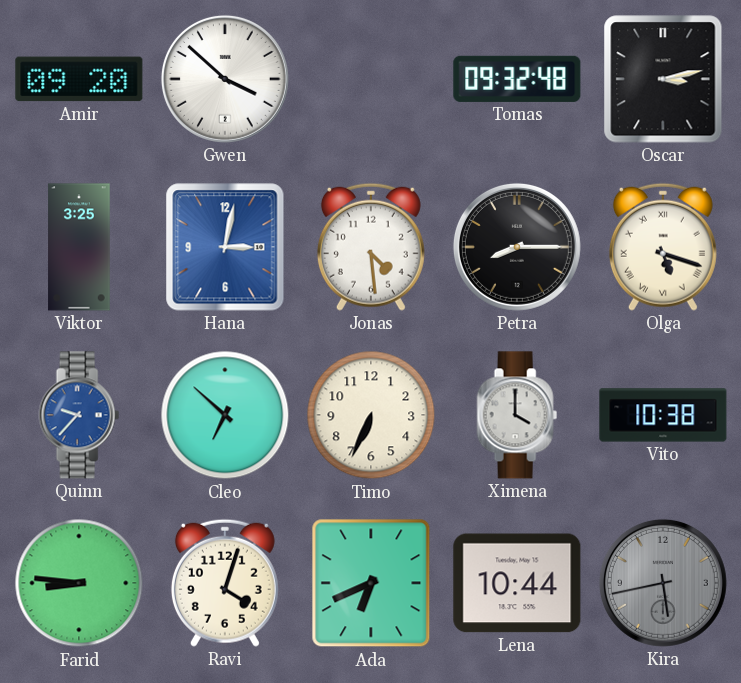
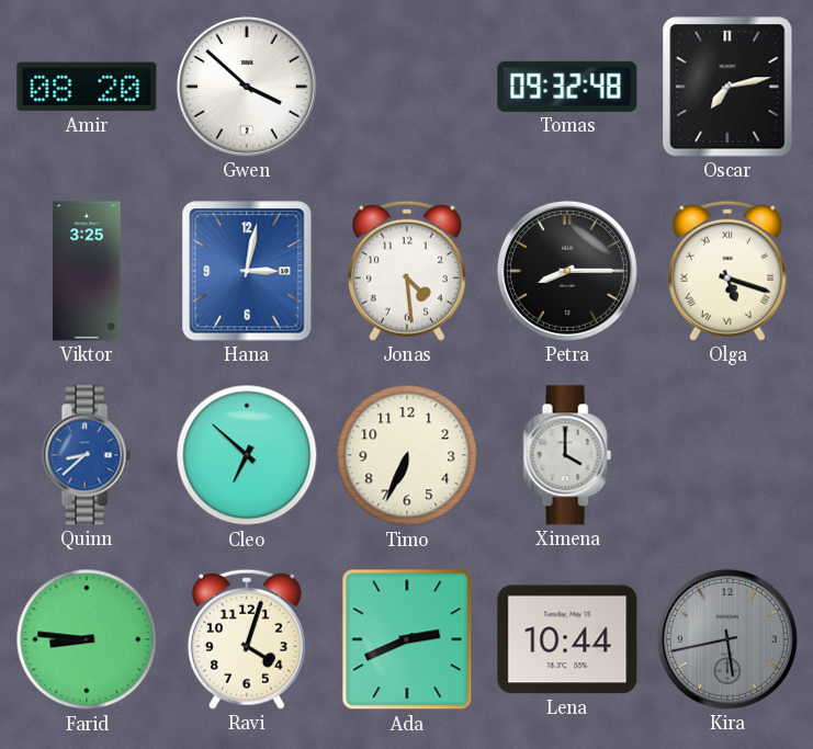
Amir: 09:20 -> 08:20
Oscar: 3:13 -> 7:13
Quinn: 9:37 -> 8:38
Vito: 10:38 -> none
Ada: 6:41 -> 2:41
